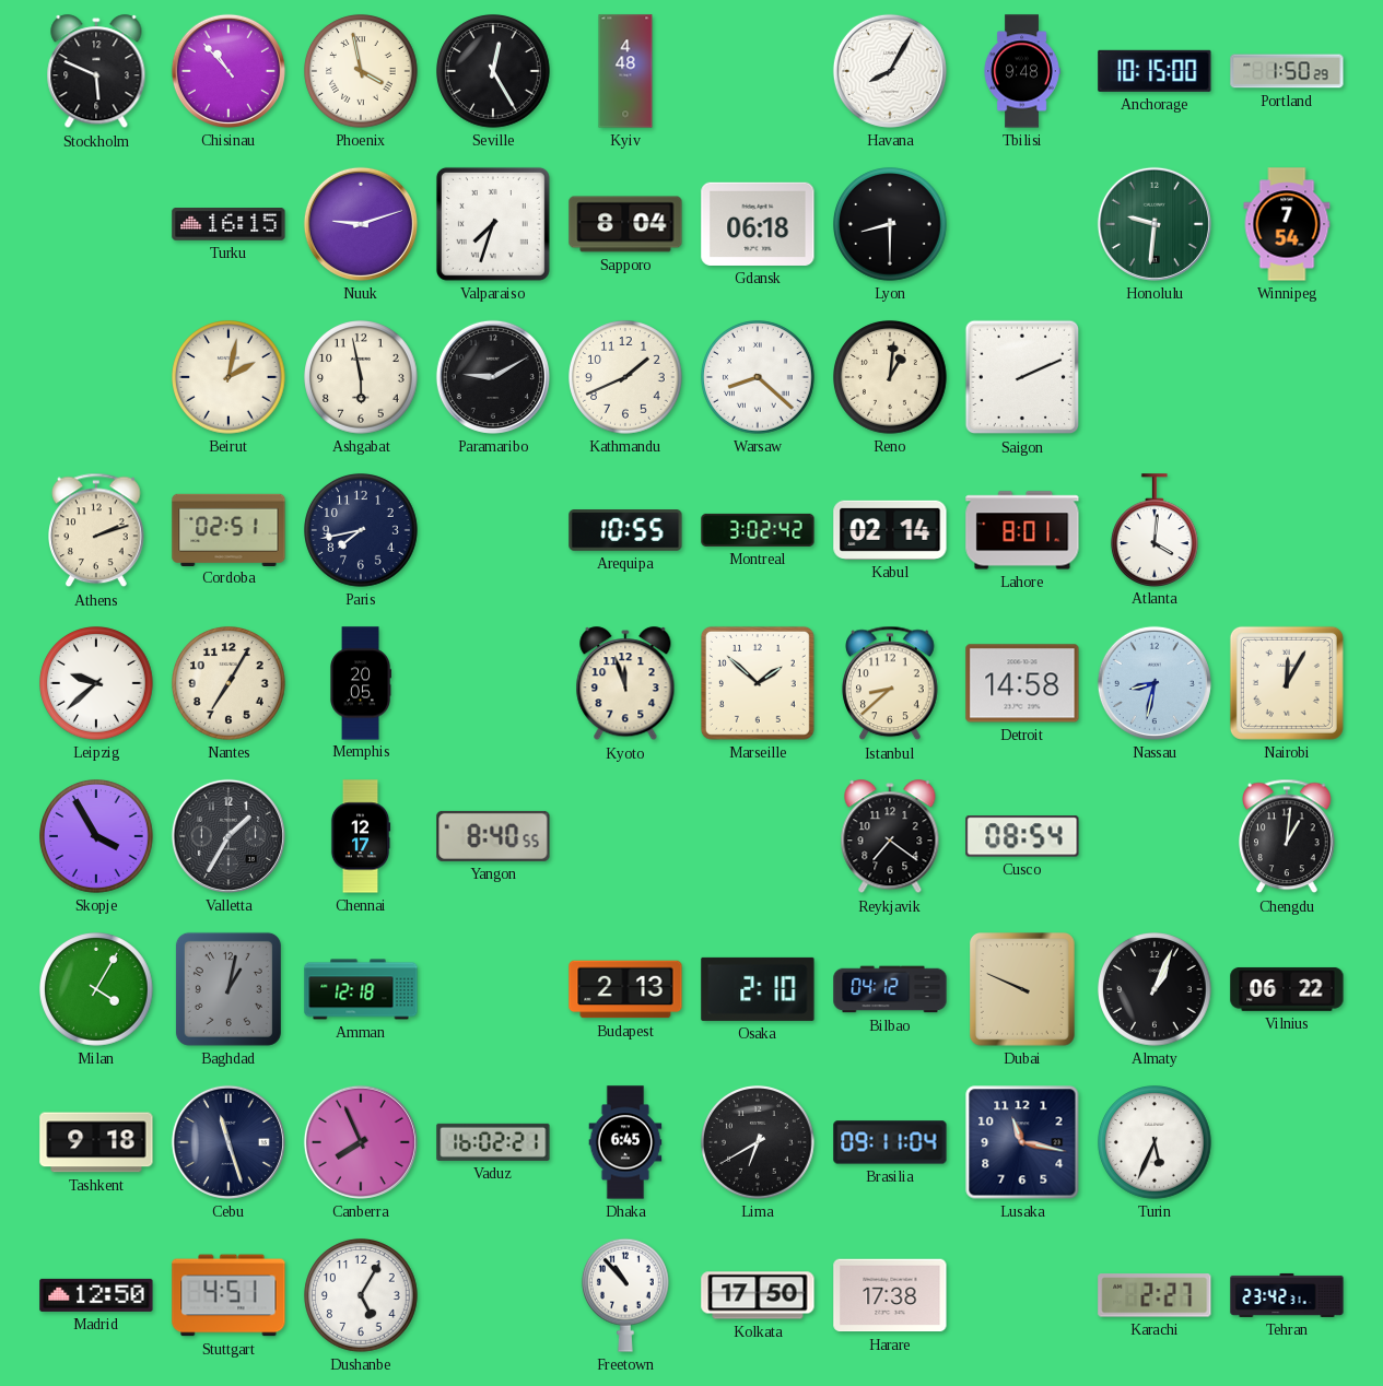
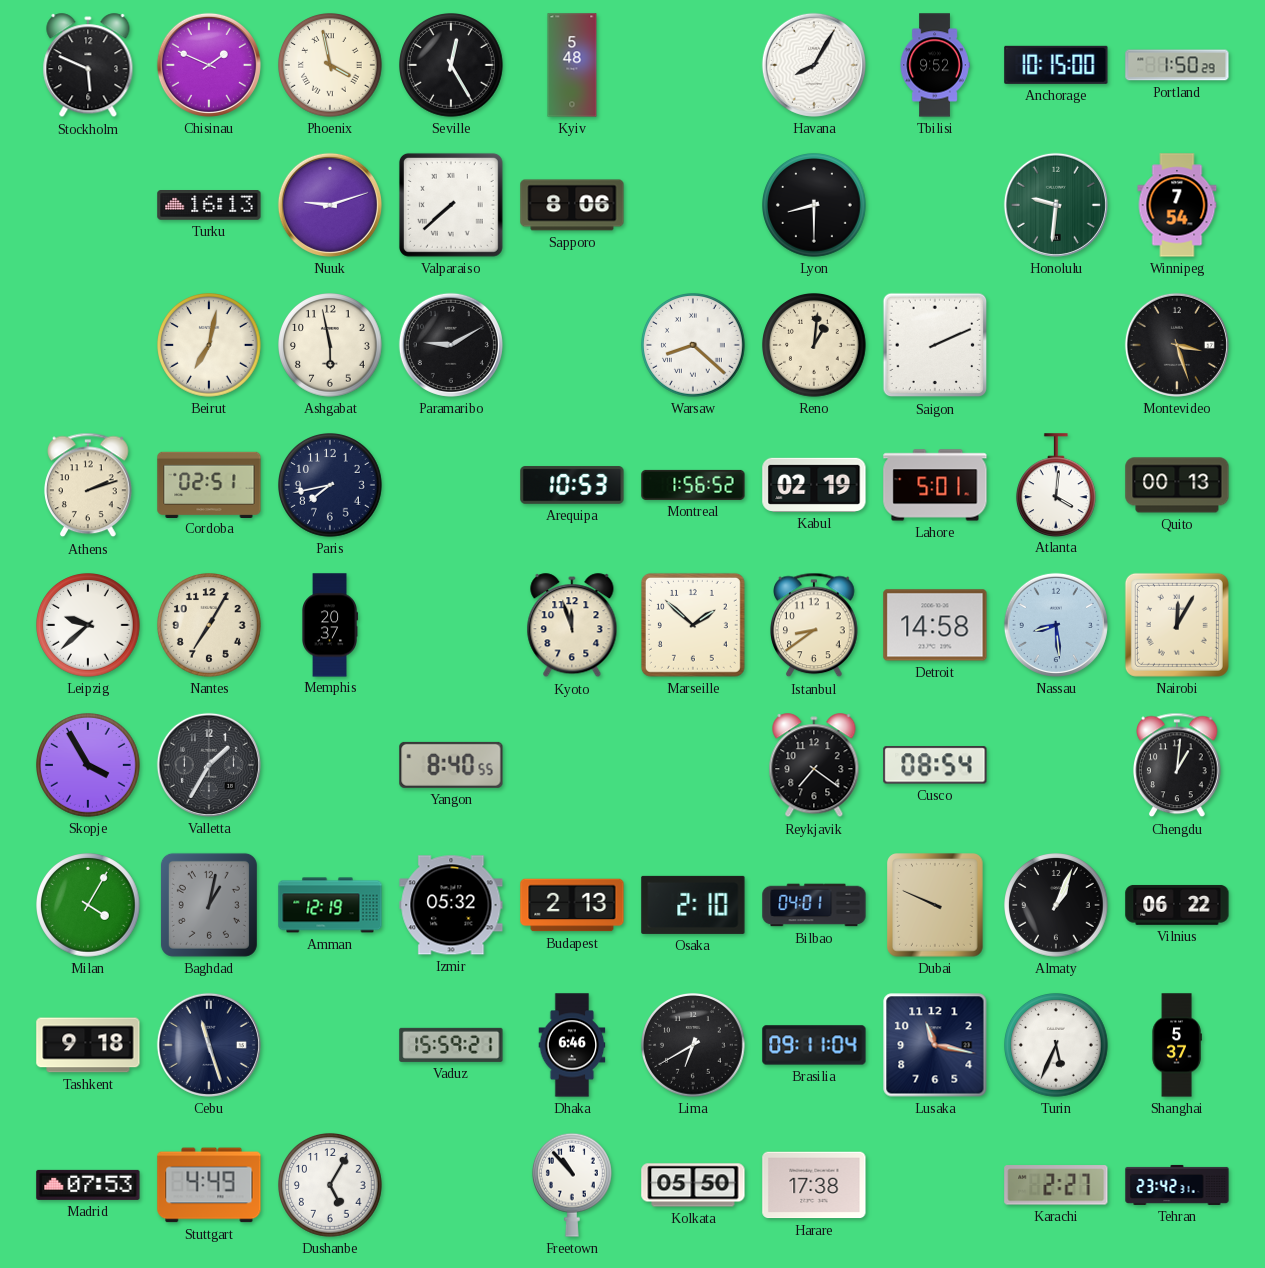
Chisinau: 10:53 -> 1:49
Kyiv: 4:48 -> 5:48
Tbilisi: 9:48 -> 9:52
Turku: 16:15 -> 16:13
Valparaiso: 7:33 -> 7:38
Sapporo: 8:04 -> 8:06
Gdansk: 06:18 -> none
Beirut: 2:02 -> 7:02
Kathmandu: 1:41 -> none
Montevideo: none -> 3:27
Arequipa: 10:55 -> 10:53
Montreal: 3:02 -> 1:56
Kabul: 02:14 -> 02:19
Lahore: 8:01 -> 5:01
Quito: none -> 00:13
Memphis: 20:05 -> 20:37
Istanbul: 8:38 -> 8:39
Nassau: 8:32 -> 8:29
Chennai: 12:17 -> none
Amman: 12:18 -> 12:19
Izmir: none -> 05:32
Bilbao: 04:12 -> 04:01
Canberra: 7:56 -> none
Vaduz: 16:02 -> 15:59
Dhaka: 6:45 -> 6:46
Shanghai: none -> 5:37
Madrid: 12:50 -> 07:53
Stuttgart: 4:51 -> 4:49
Kolkata: 17:50 -> 05:50
